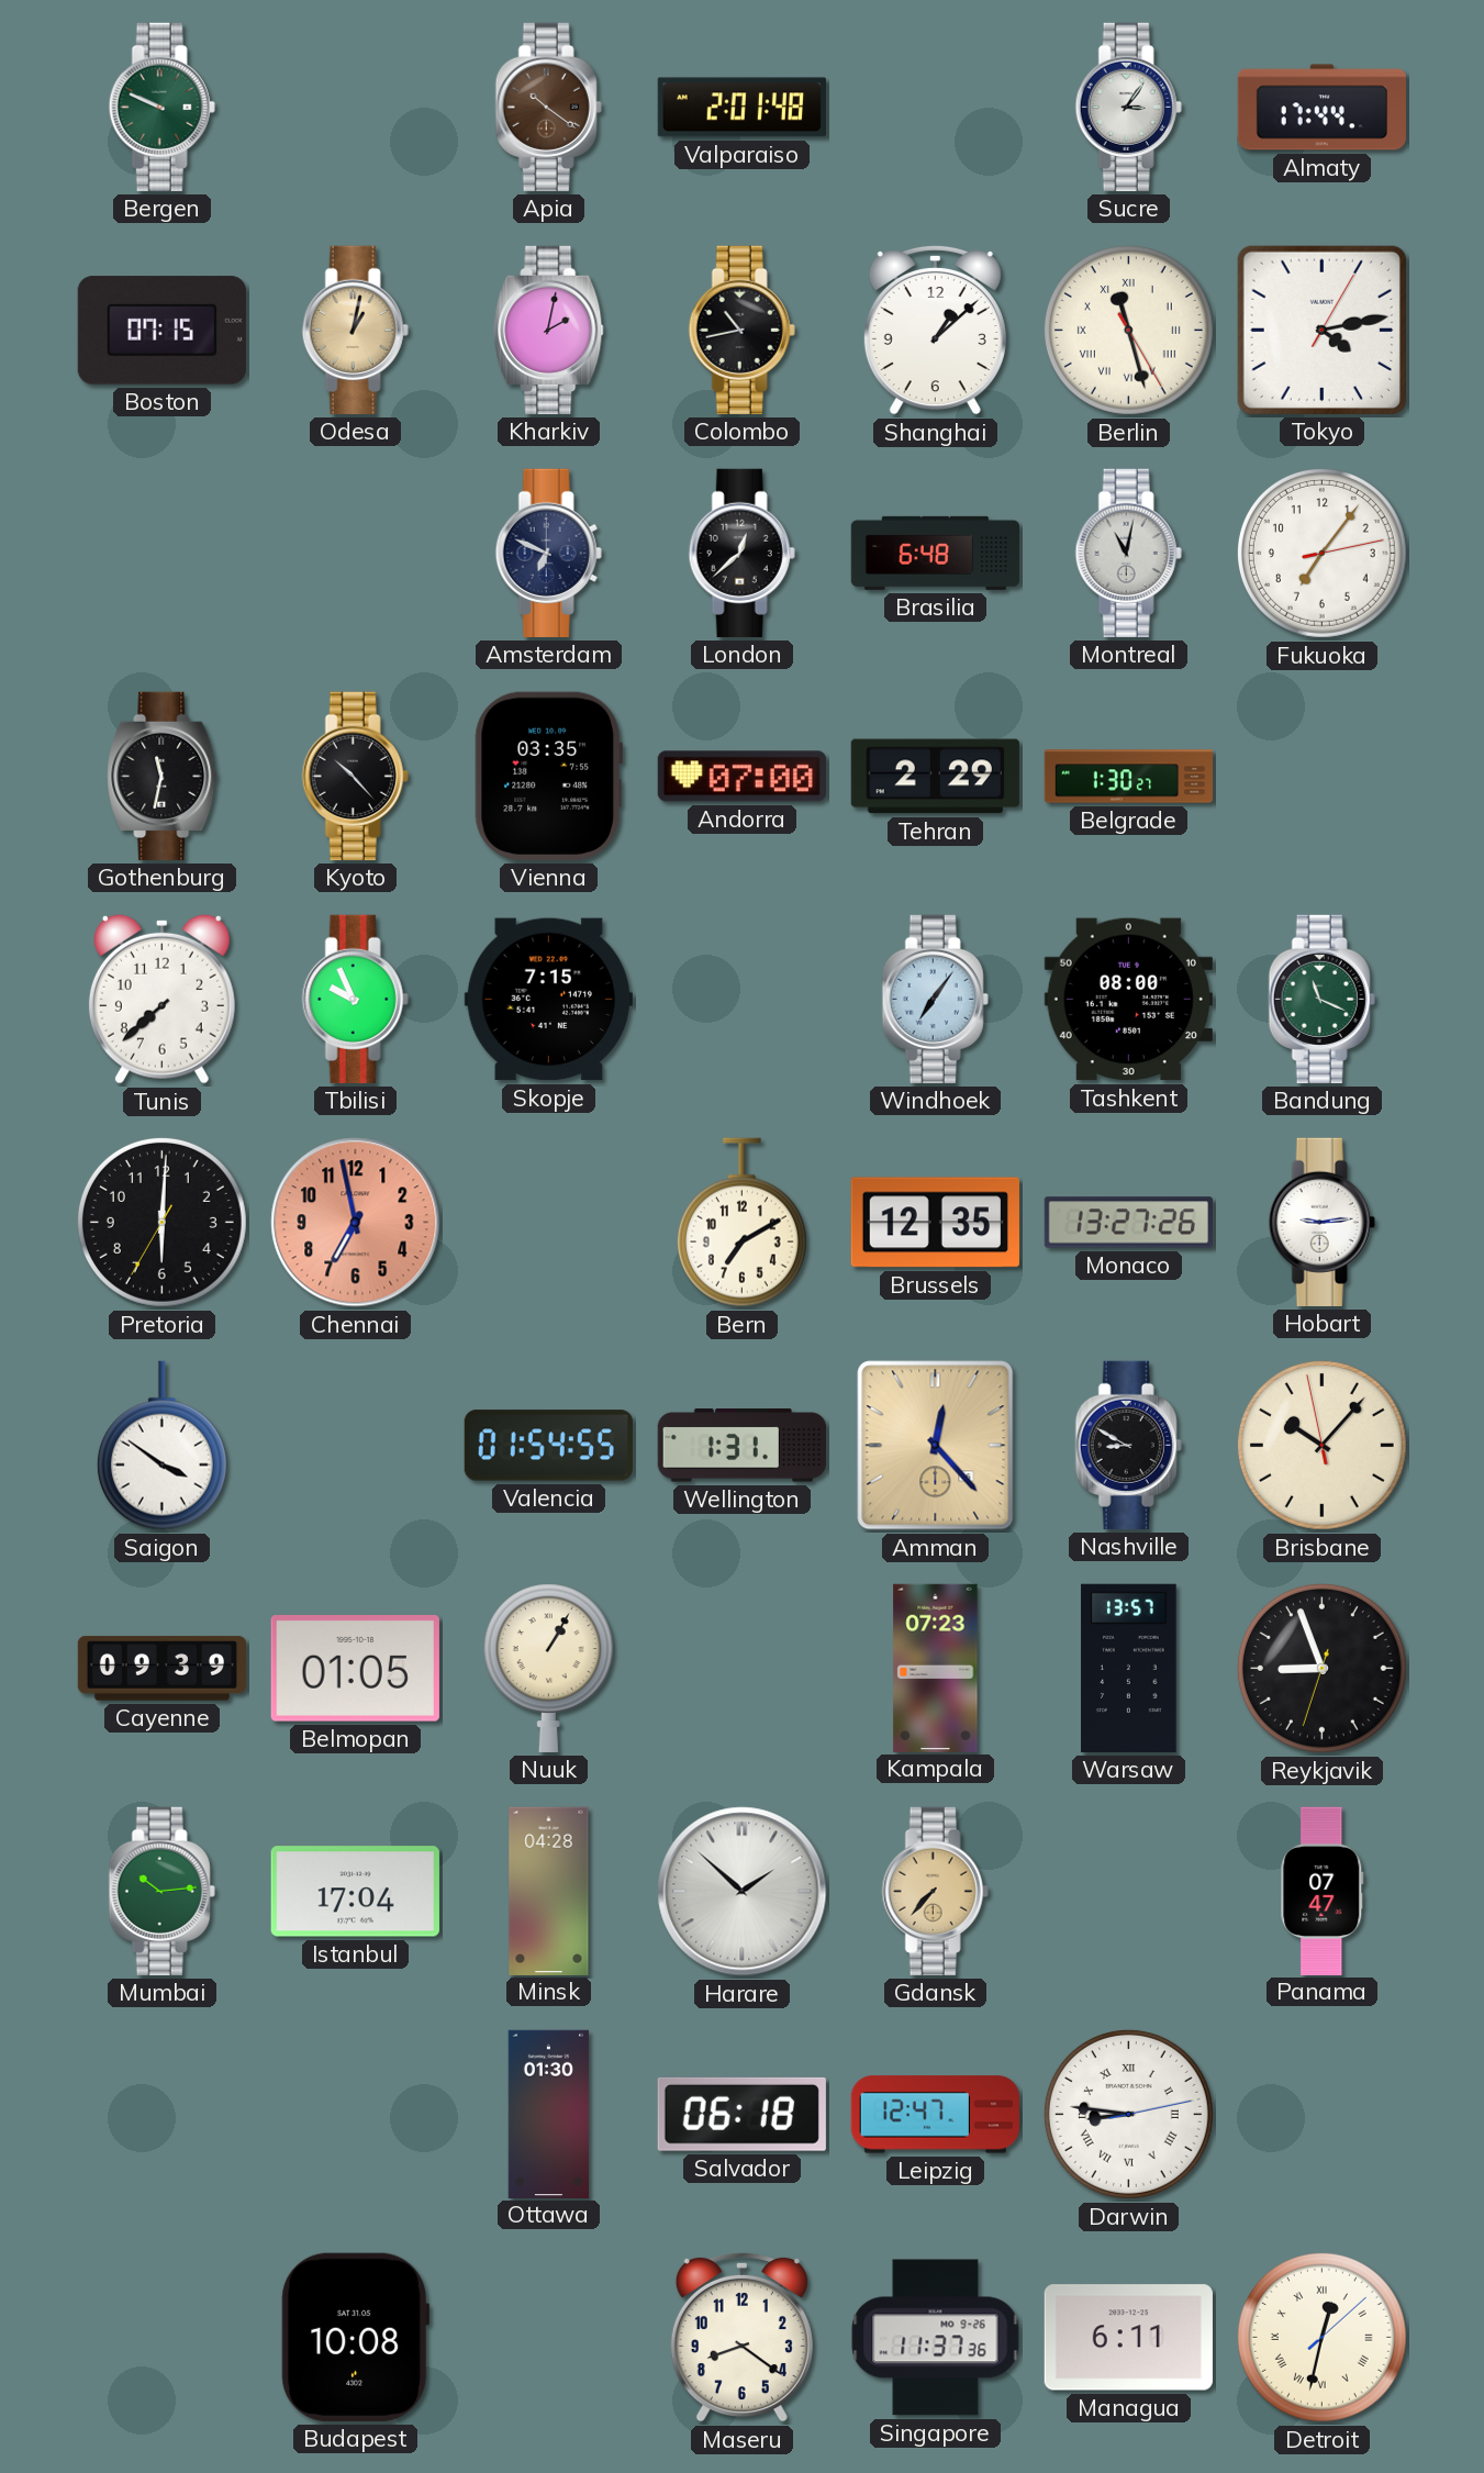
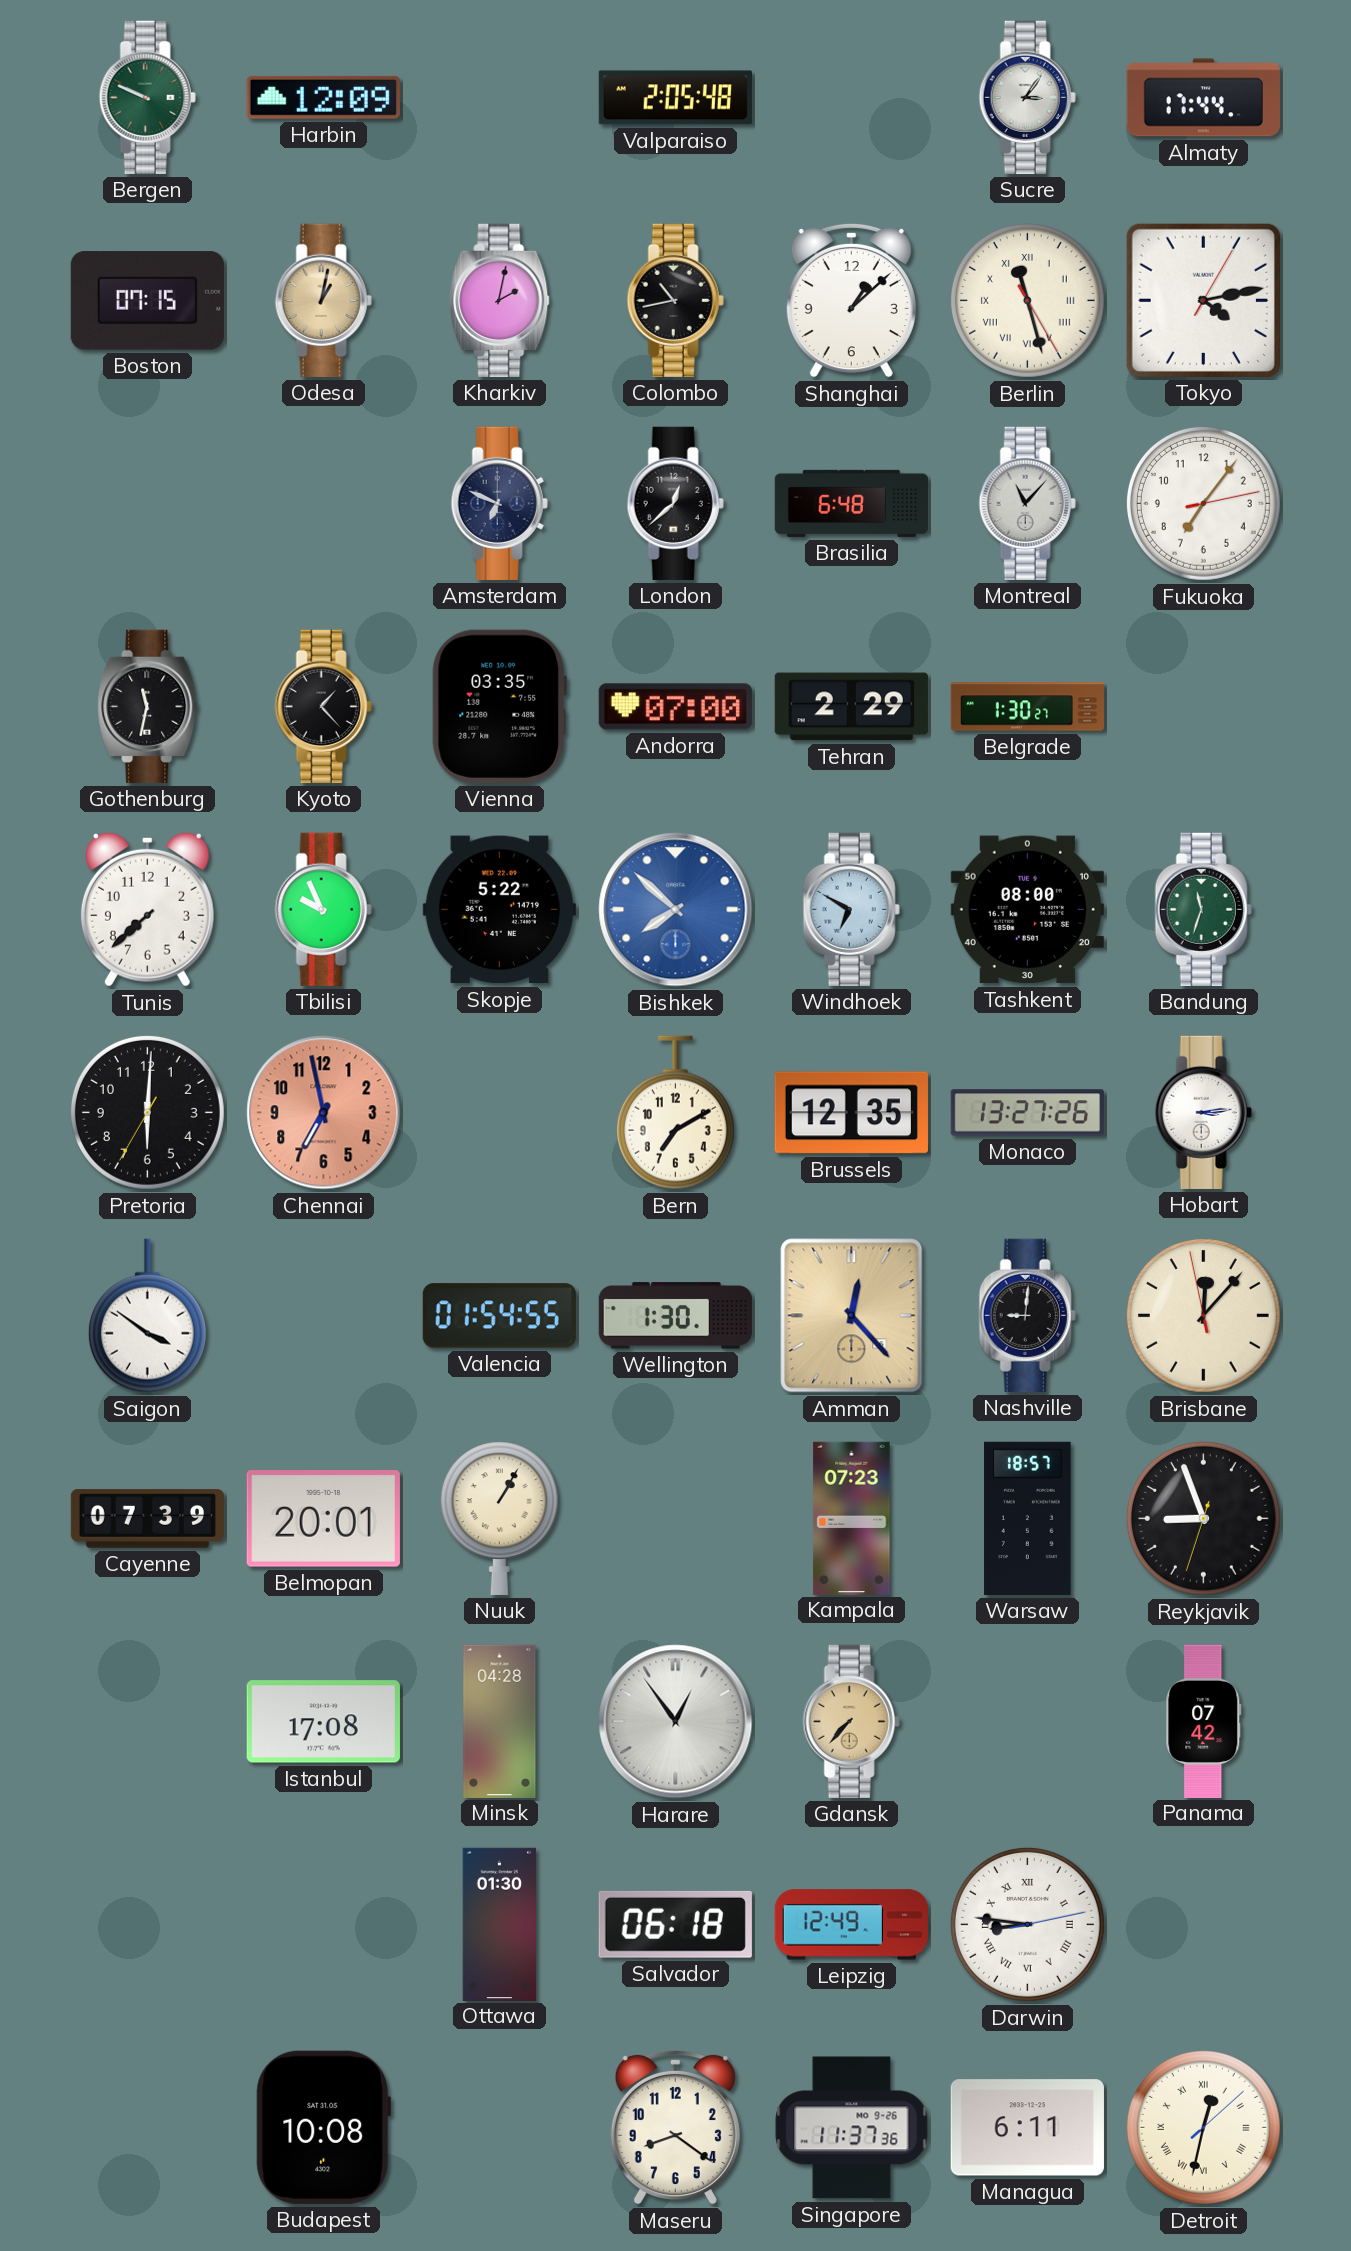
Harbin: none -> 12:09
Apia: 10:21 -> none
Valparaiso: 2:01 -> 2:05
Montreal: 11:02 -> 11:07
Kyoto: 10:23 -> 1:23
Skopje: 7:15 -> 5:22
Bishkek: none -> 7:52
Windhoek: 7:06 -> 6:50
Bandung: 11:19 -> 11:33
Hobart: 9:14 -> 3:14
Wellington: 1:31 -> 1:30
Nashville: 8:50 -> 9:01
Brisbane: 10:06 -> 12:06
Cayenne: 09:39 -> 07:39
Belmopan: 01:05 -> 20:01
Warsaw: 13:57 -> 18:57
Mumbai: 10:14 -> none
Istanbul: 17:04 -> 17:08
Harare: 1:52 -> 12:54
Panama: 07:47 -> 07:42
Leipzig: 12:47 -> 12:49
